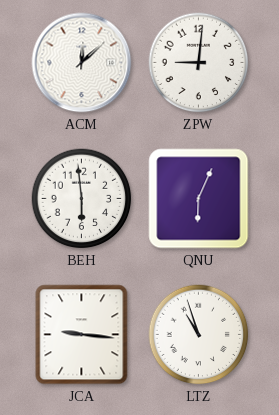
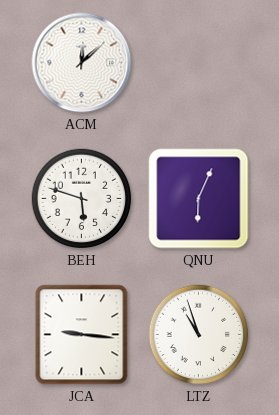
ZPW: 9:01 -> none
BEH: 5:59 -> 5:48
